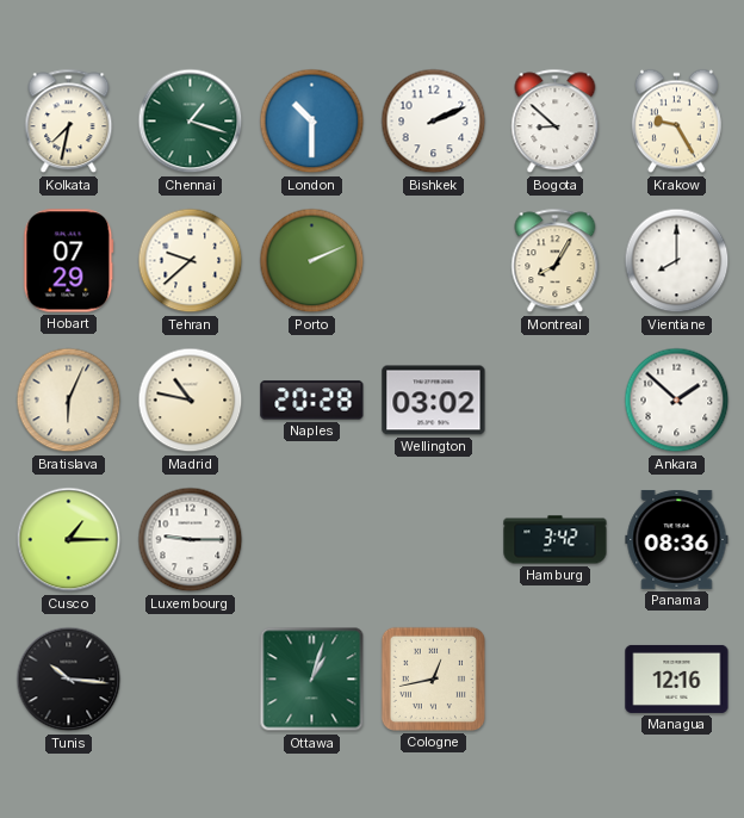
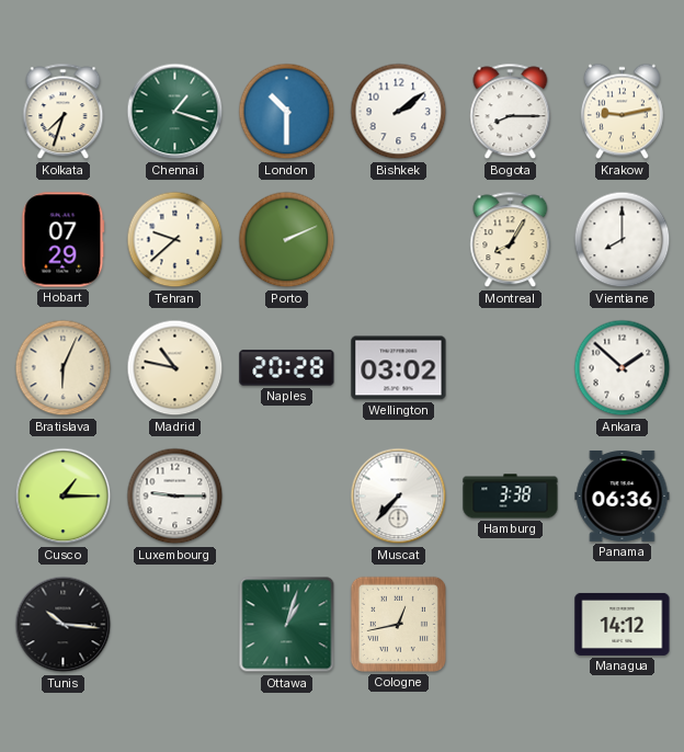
Kolkata: 7:32 -> 7:33
Bishkek: 2:11 -> 2:09
Bogota: 8:52 -> 8:15
Krakow: 9:25 -> 9:13
Muscat: none -> 7:37
Hamburg: 3:42 -> 3:38
Panama: 08:36 -> 06:36
Managua: 12:16 -> 14:12
